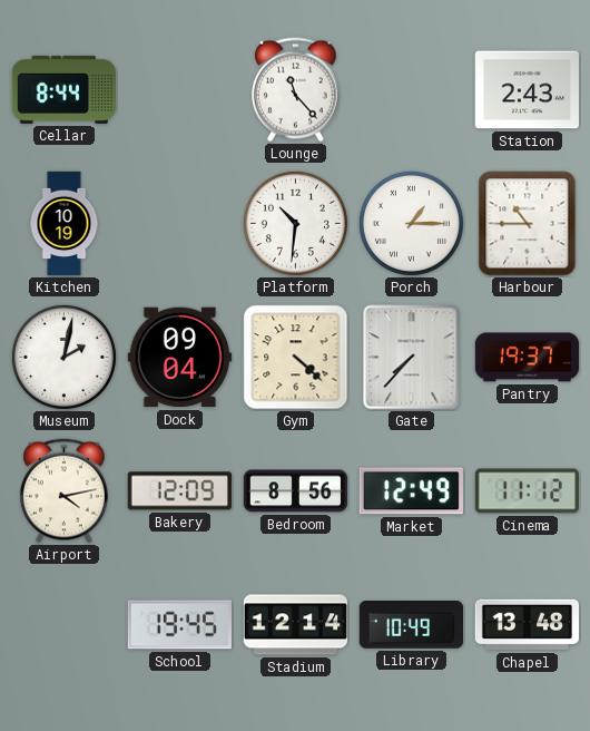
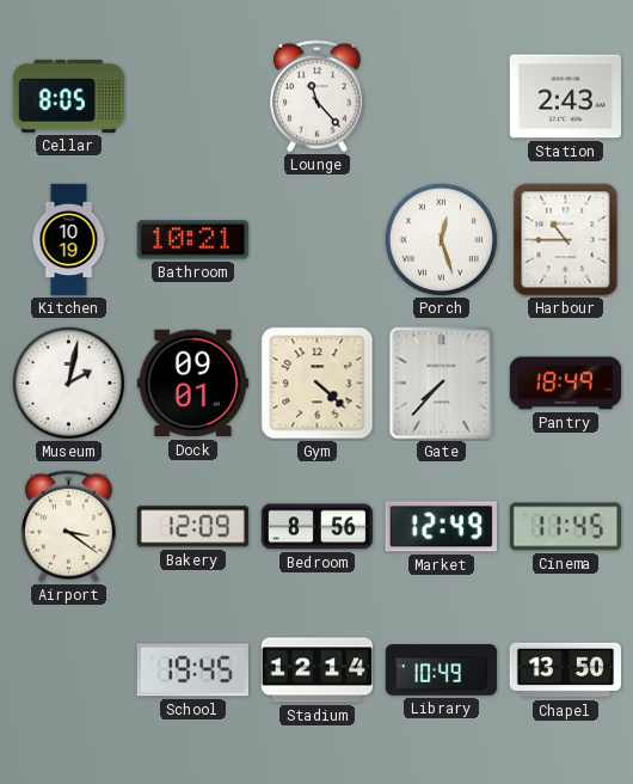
Cellar: 8:44 -> 8:05
Bathroom: none -> 10:21
Platform: 10:31 -> none
Porch: 1:15 -> 12:27
Dock: 09:04 -> 09:01
Pantry: 19:37 -> 18:49
Airport: 4:13 -> 3:21
Cinema: 11:12 -> 11:45
Chapel: 13:48 -> 13:50
